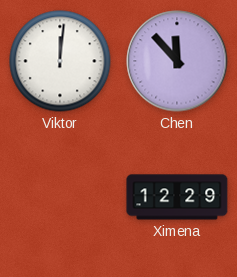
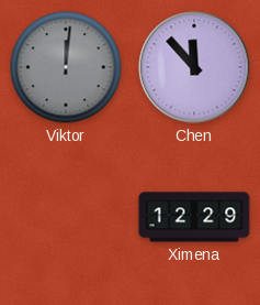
Viktor dial: white -> grey
